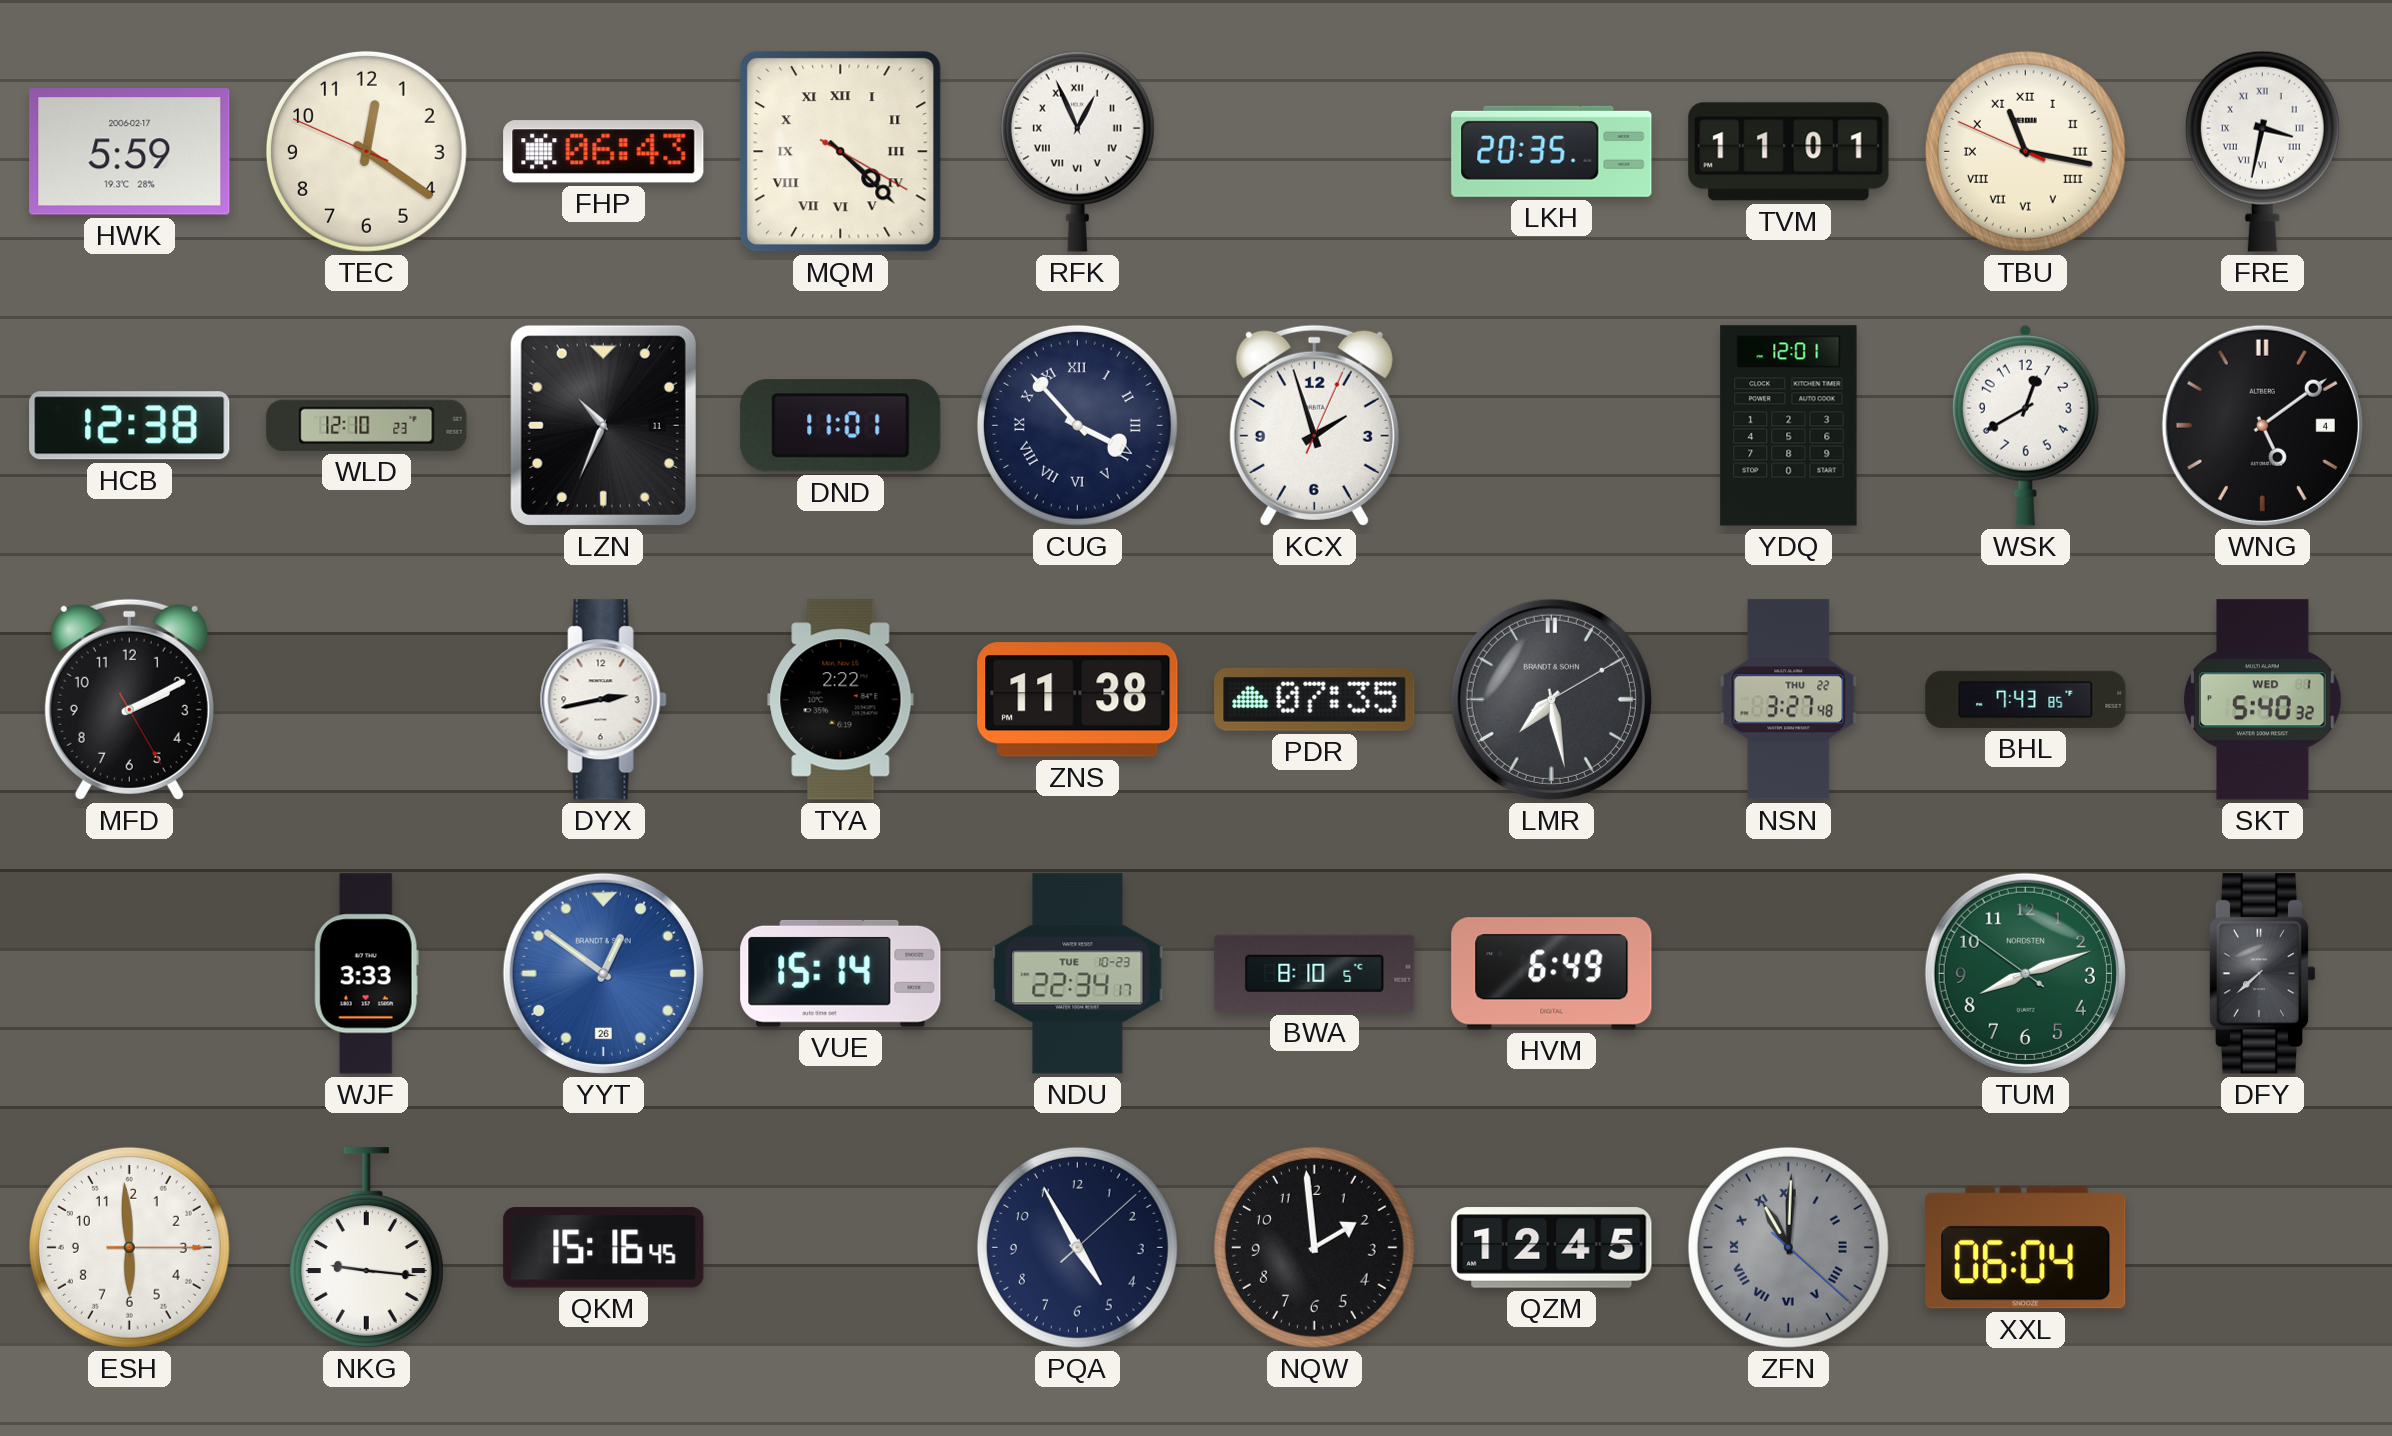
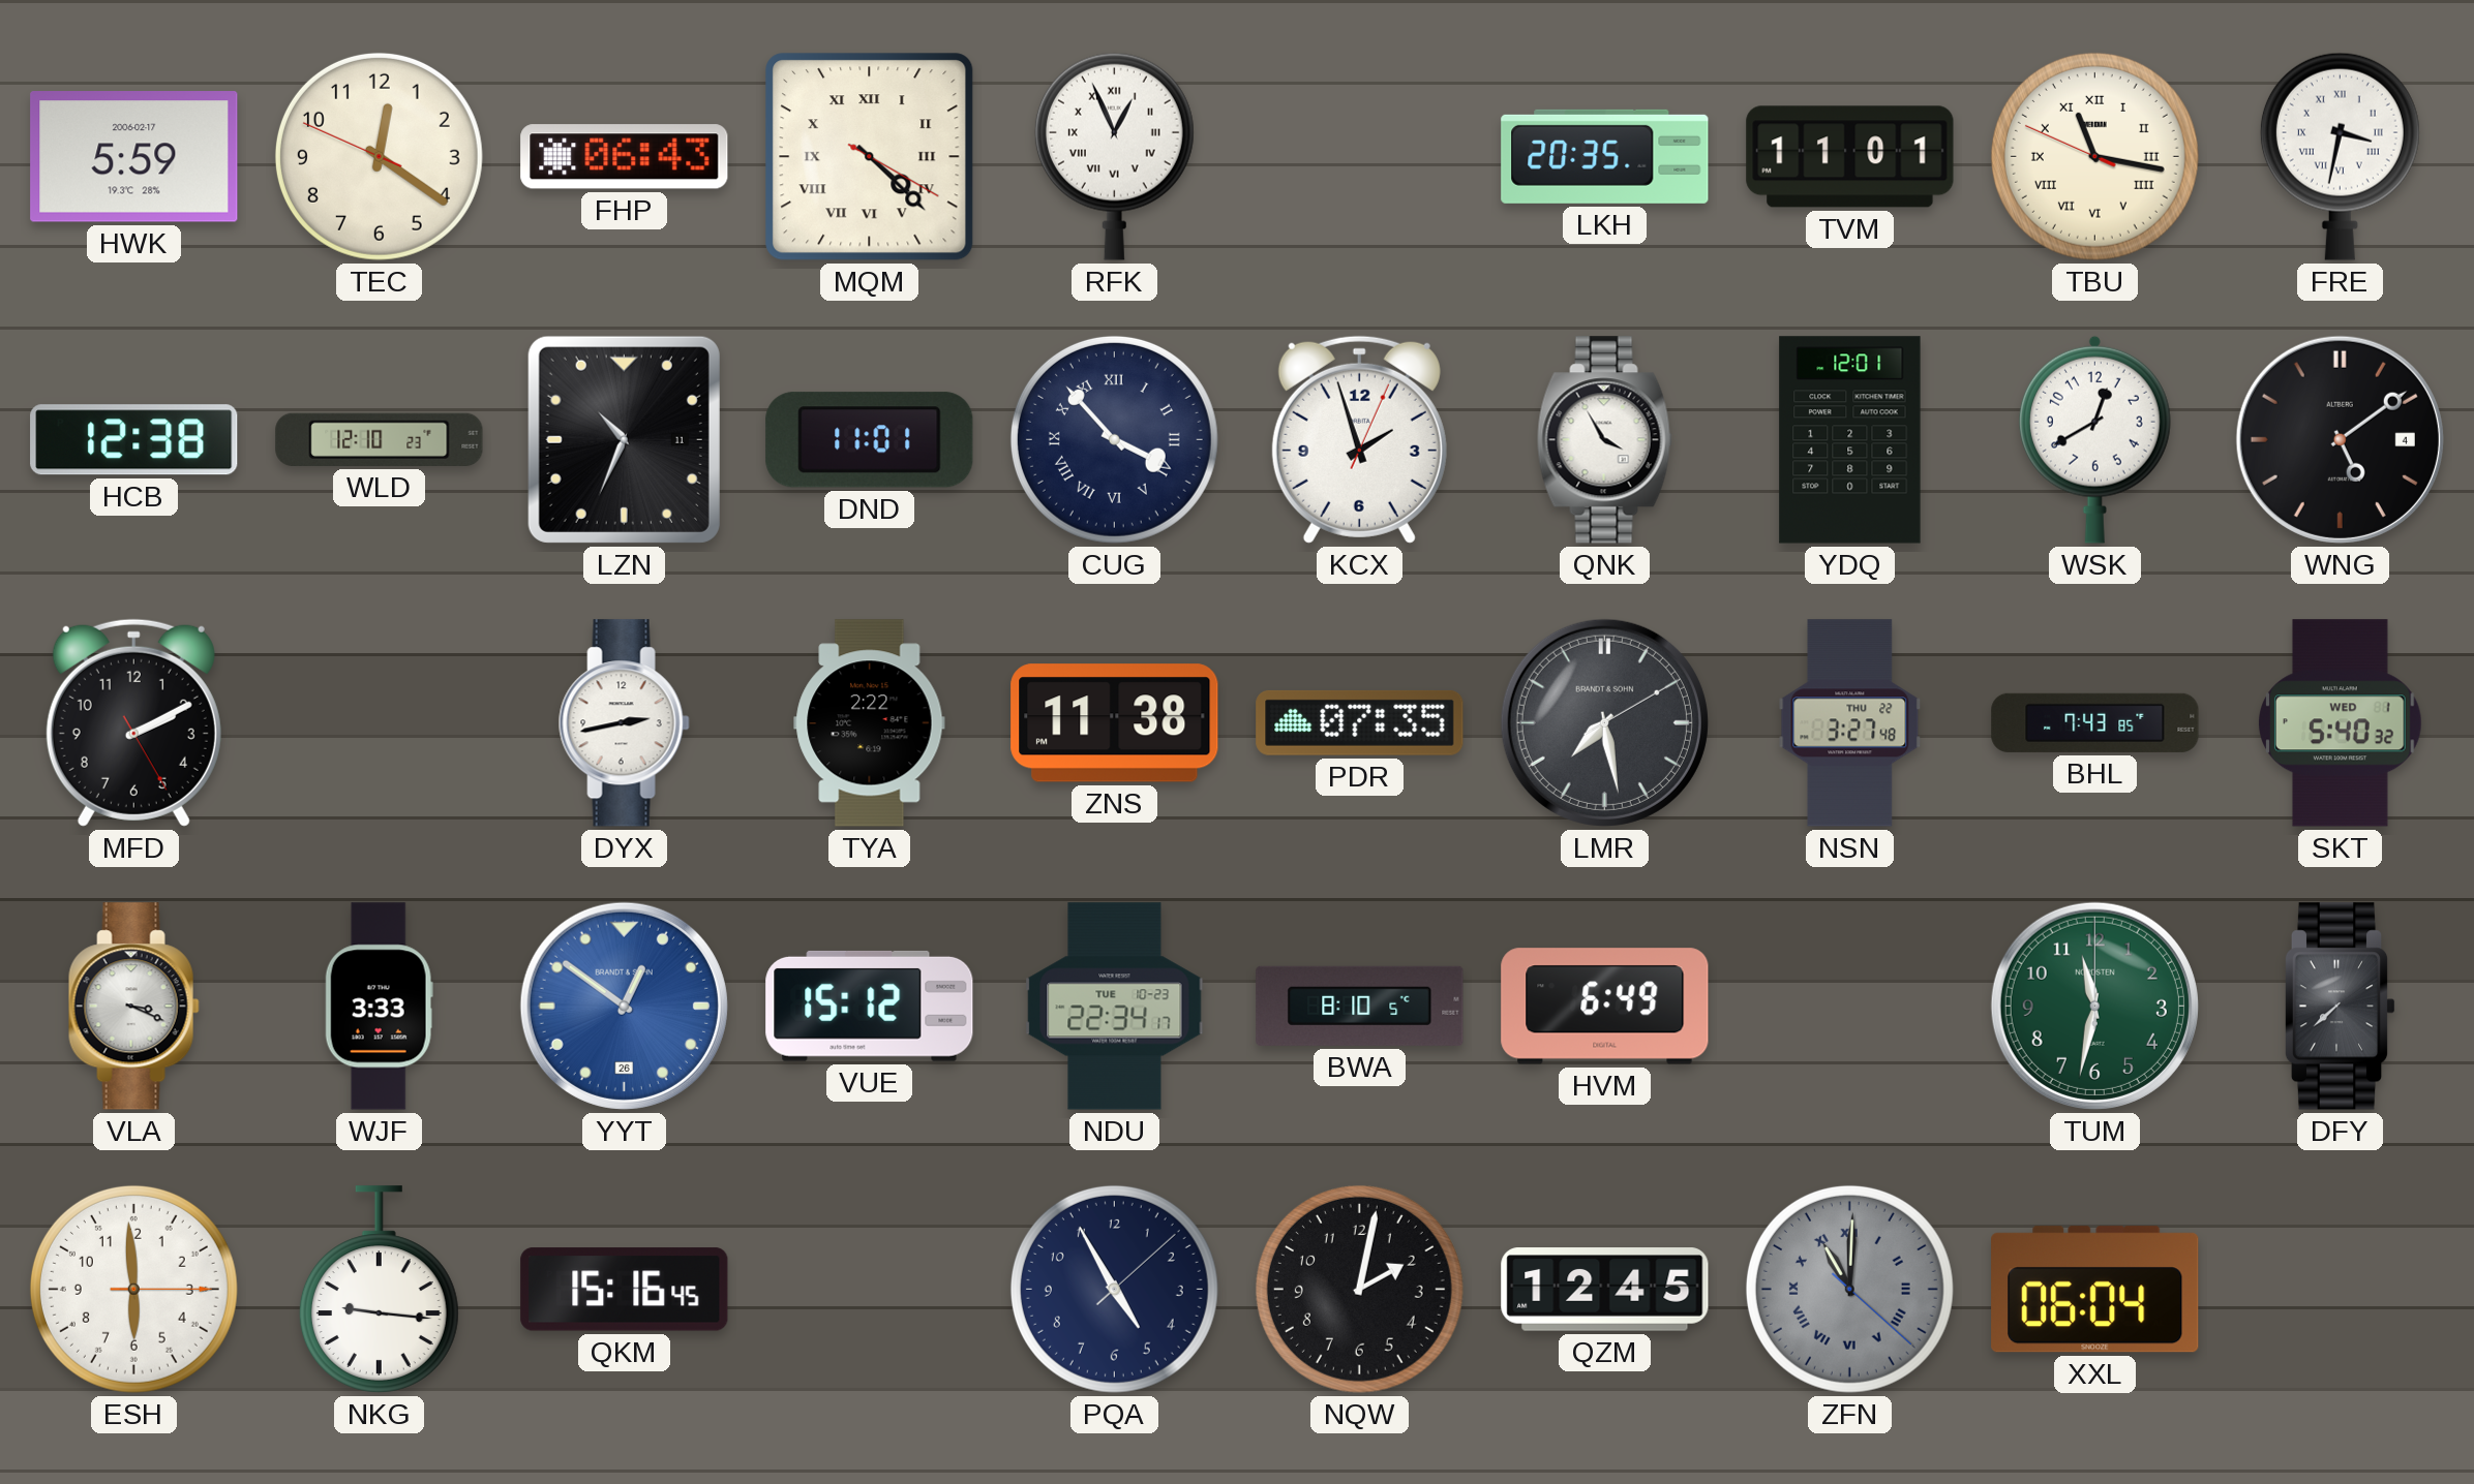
QNK: none -> 3:55
VLA: none -> 3:19
VUE: 15:14 -> 15:12
TUM: 8:11 -> 11:32
NQW: 1:59 -> 2:02
